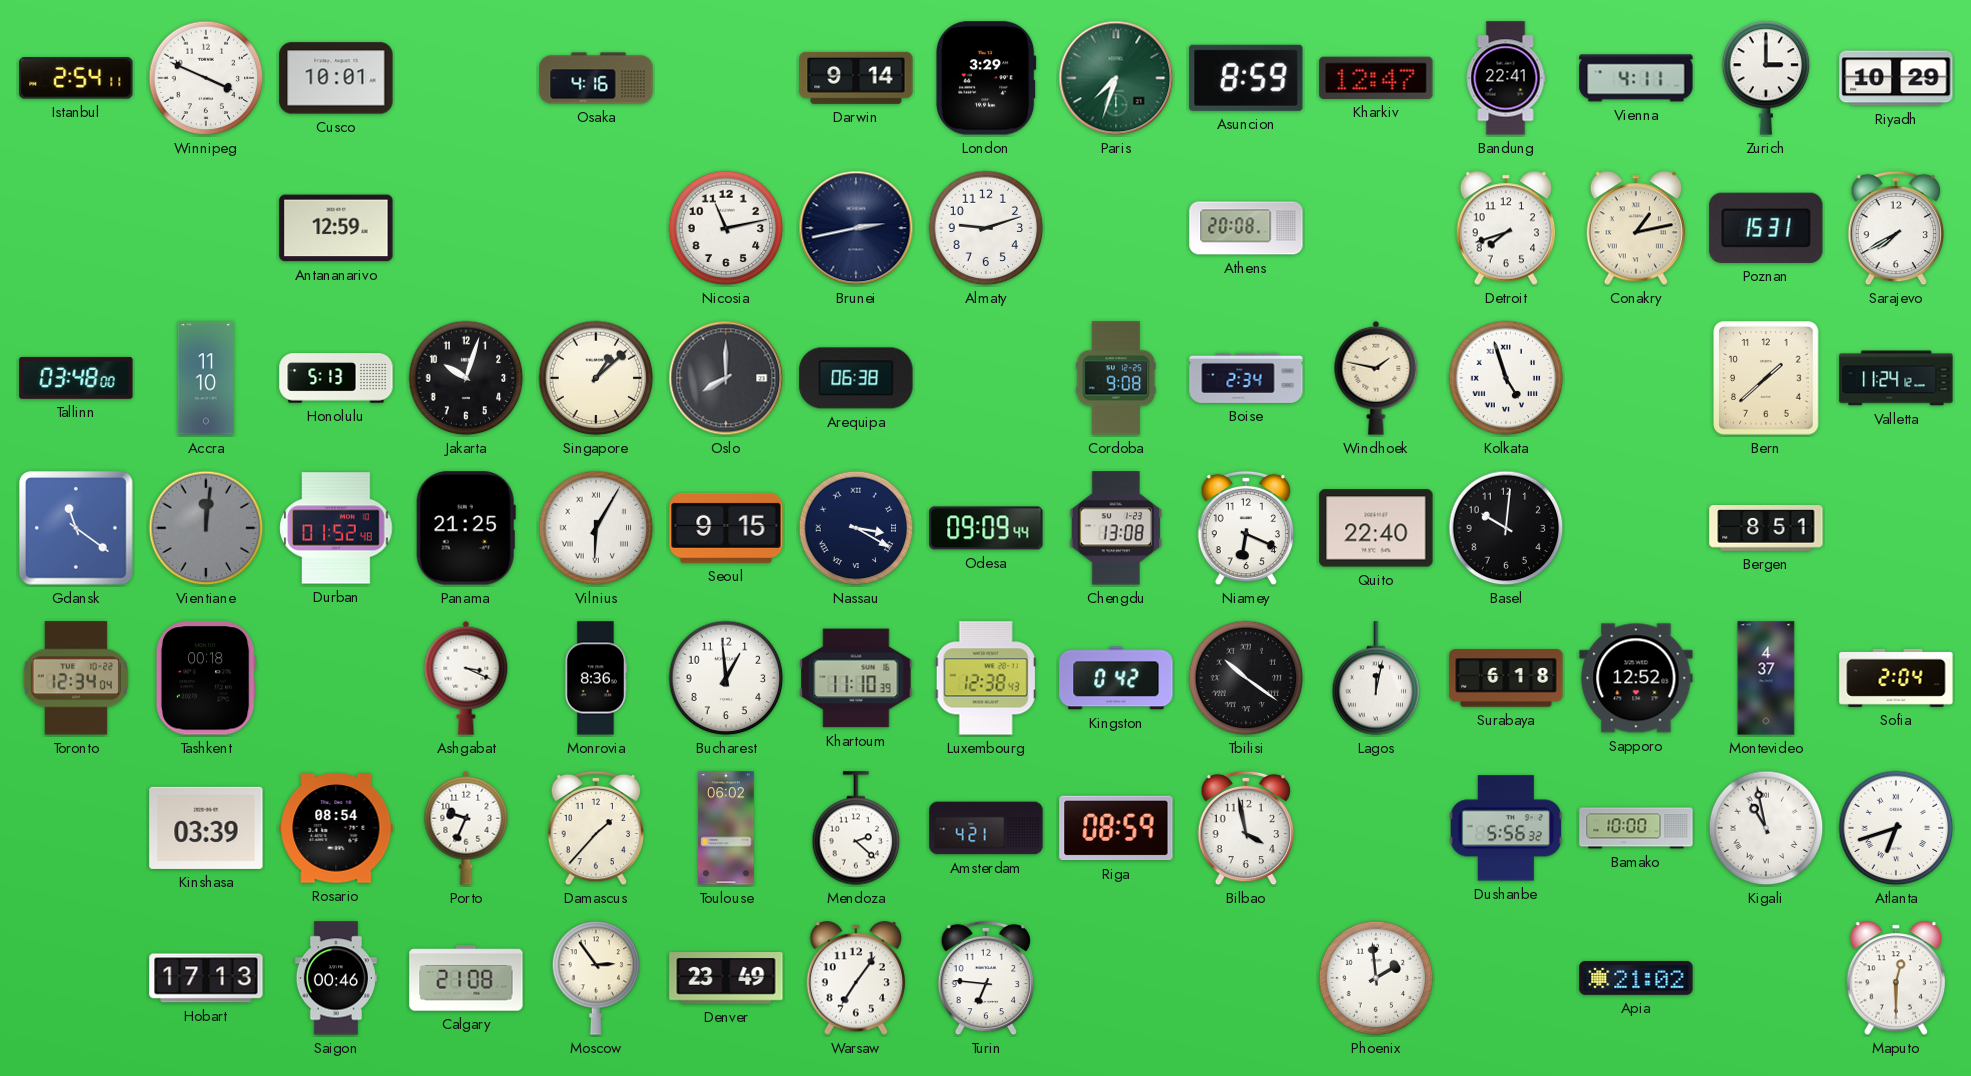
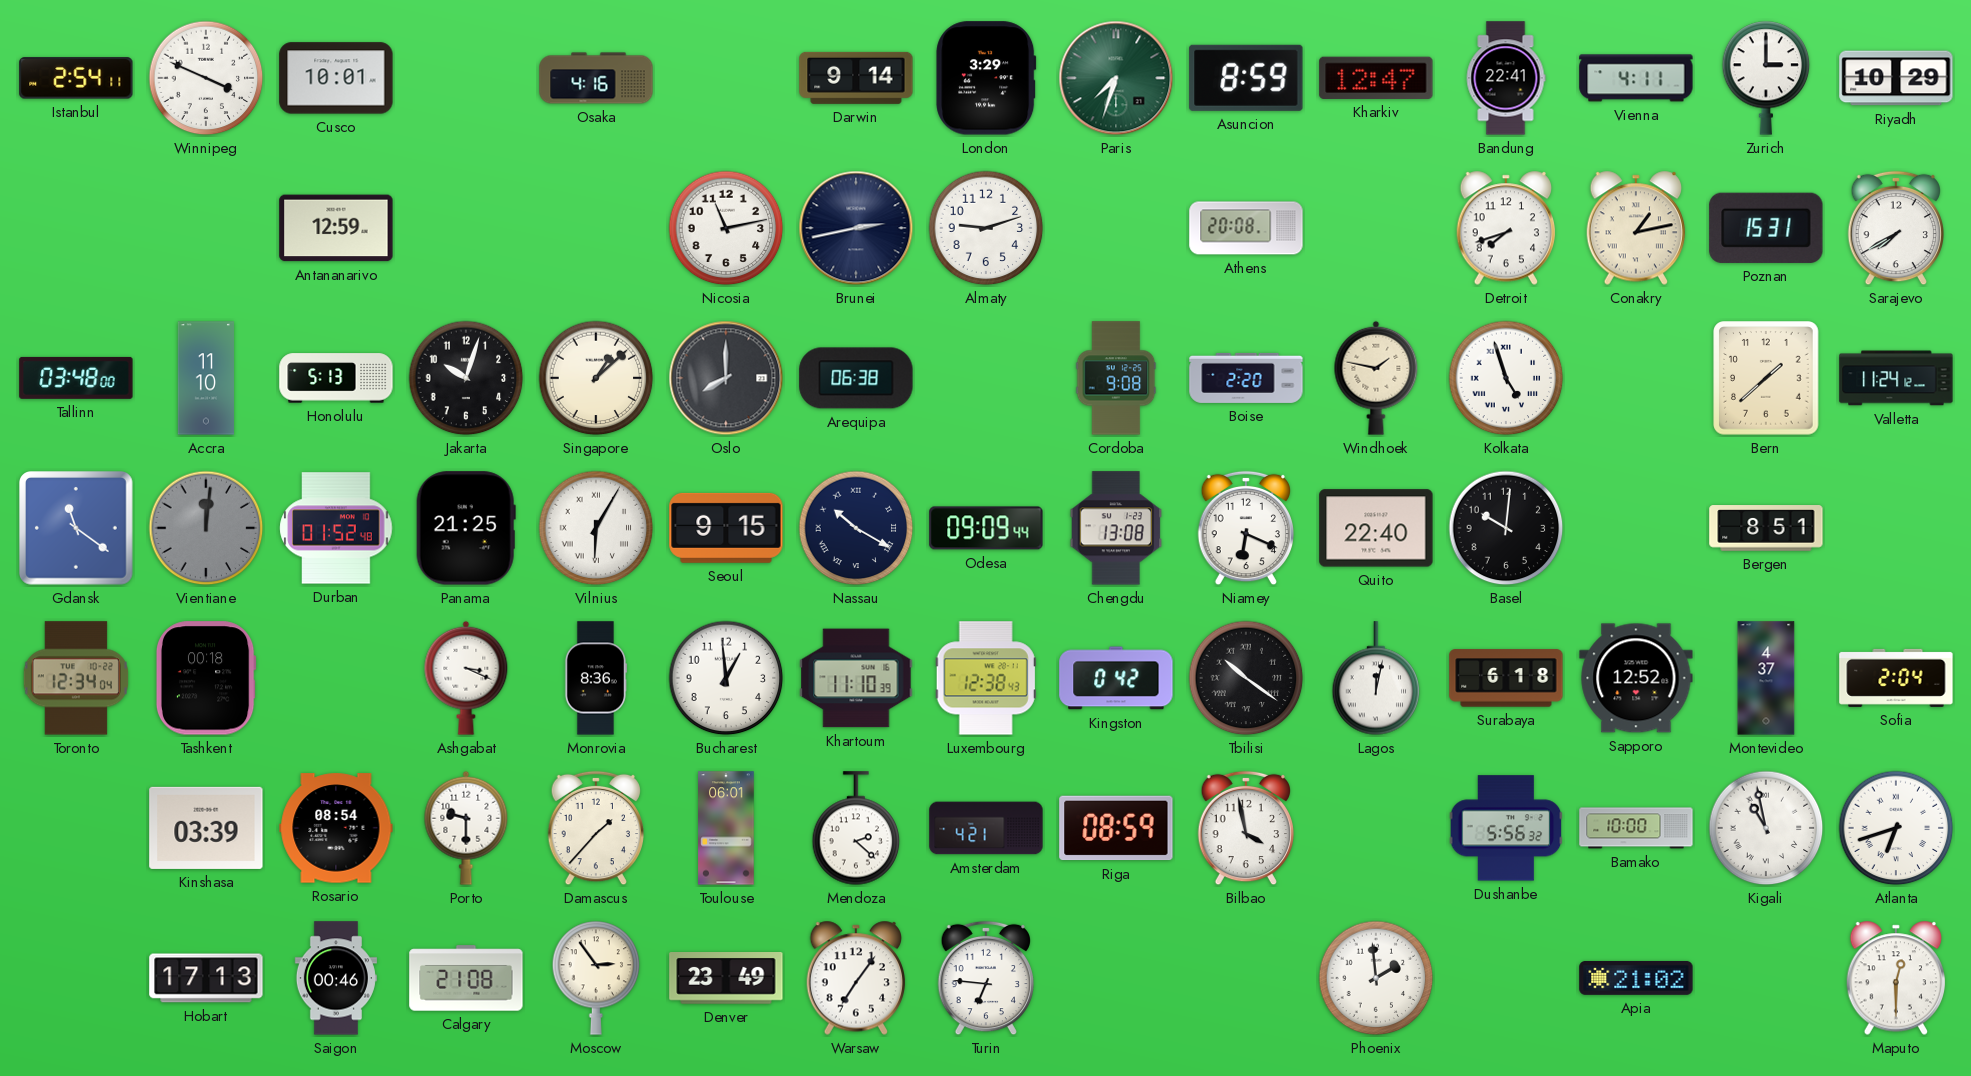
Boise: 2:34 -> 2:20
Nassau: 3:20 -> 10:20
Porto: 9:34 -> 9:30
Toulouse: 06:02 -> 06:01
